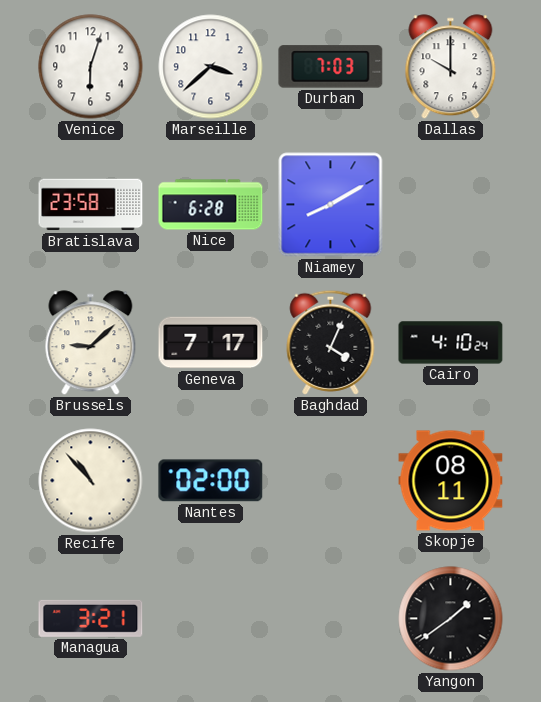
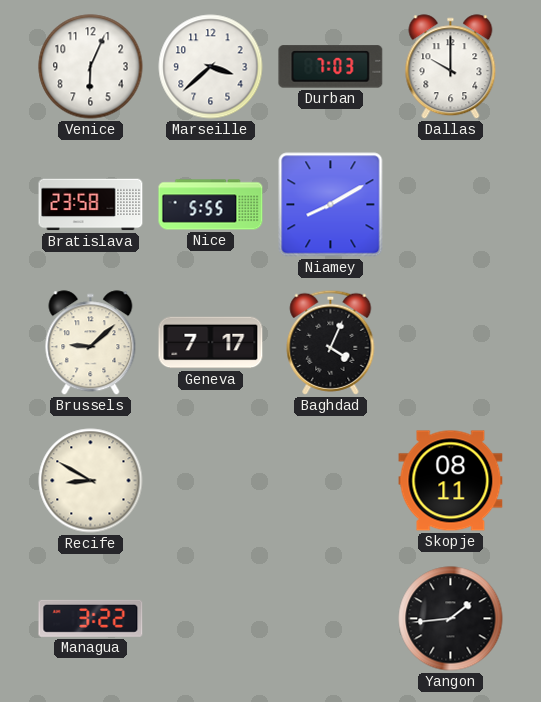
Venice: 6:03 -> 6:04
Nice: 6:28 -> 5:55
Cairo: 4:10 -> none
Recife: 10:53 -> 8:50
Nantes: 02:00 -> none
Managua: 3:21 -> 3:22
Yangon: 1:39 -> 1:44
